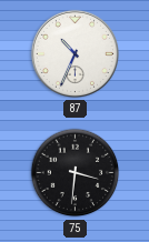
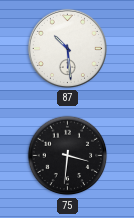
87: 10:34 -> 10:29
